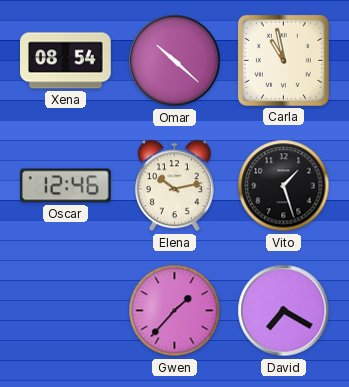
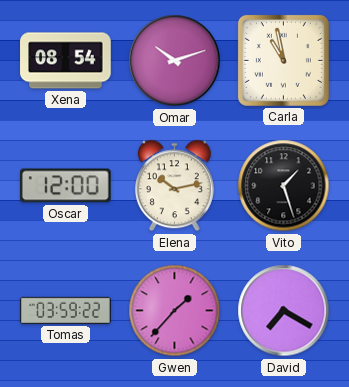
Omar: 10:22 -> 10:12
Oscar: 12:46 -> 12:00
Tomas: none -> 03:59
